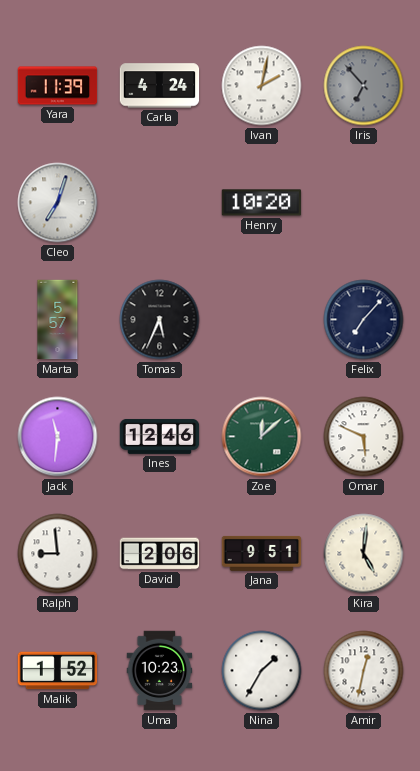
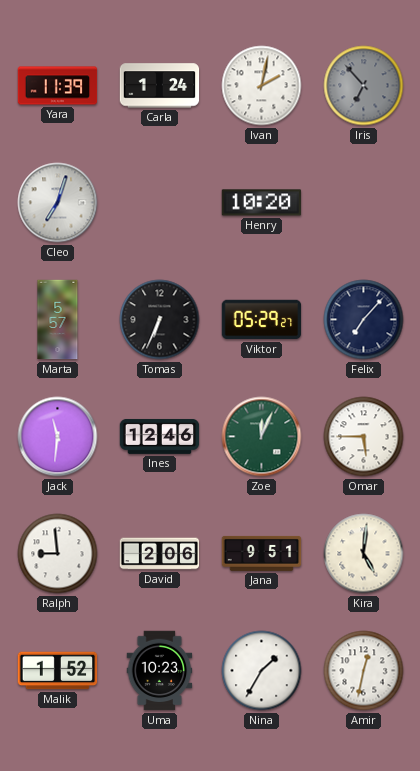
Carla: 4:24 -> 1:24
Tomas: 5:34 -> 6:34
Viktor: none -> 05:29
Zoe: 12:08 -> 12:04
Omar: 5:49 -> 5:45
